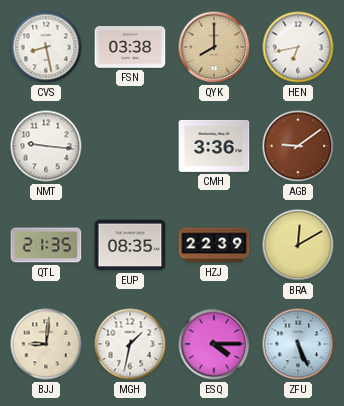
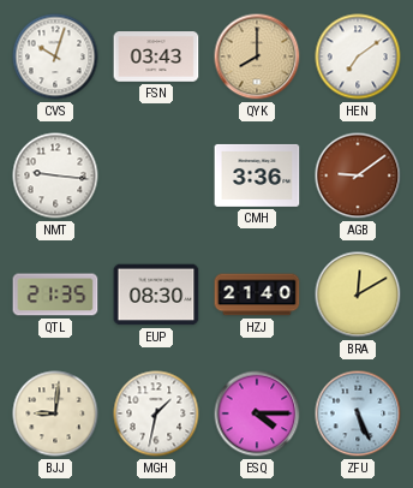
CVS: 8:28 -> 10:03
FSN: 03:38 -> 03:43
HEN: 6:43 -> 7:09
EUP: 08:35 -> 08:30
HZJ: 22:39 -> 21:40
